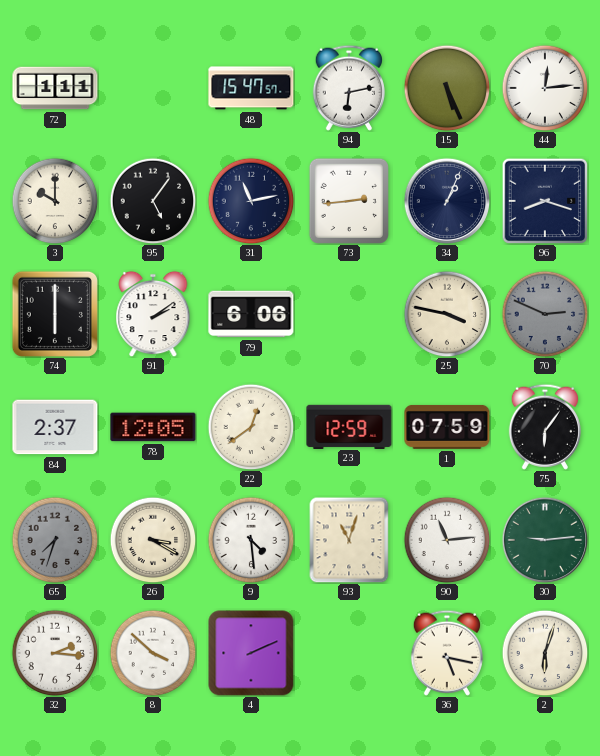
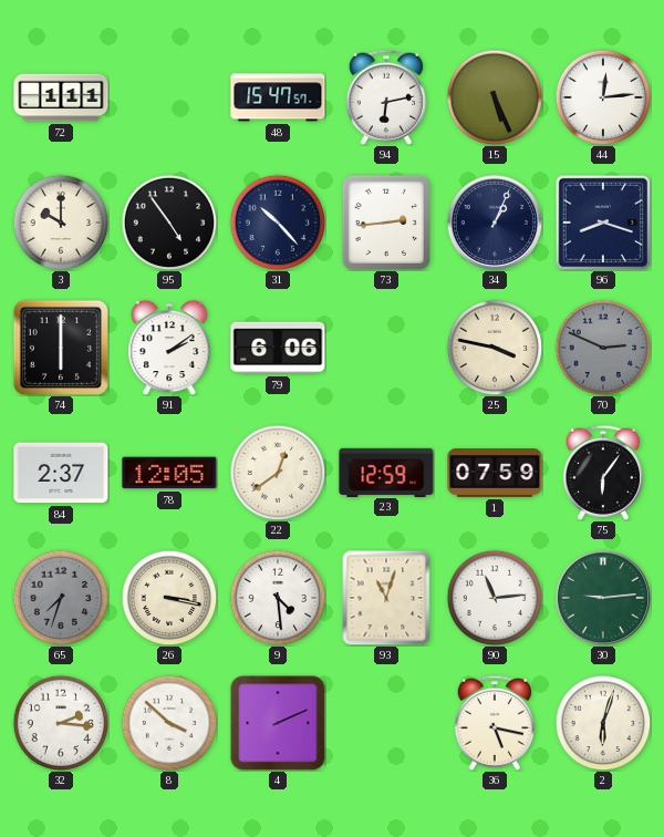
95: 5:06 -> 4:54
31: 11:13 -> 10:23
26: 3:20 -> 3:17
